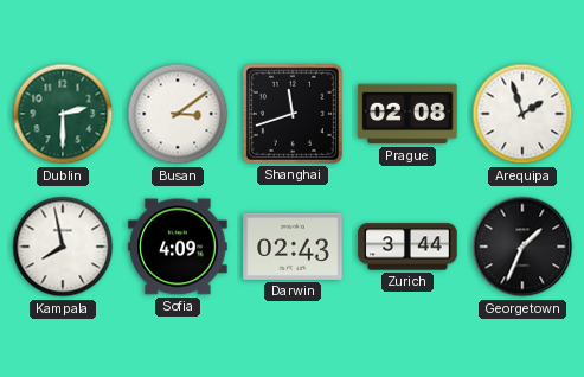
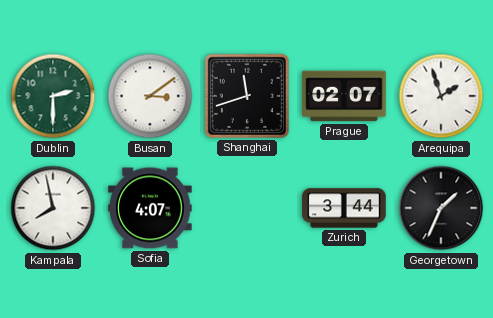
Prague: 02:08 -> 02:07
Sofia: 4:09 -> 4:07
Darwin: 02:43 -> none
